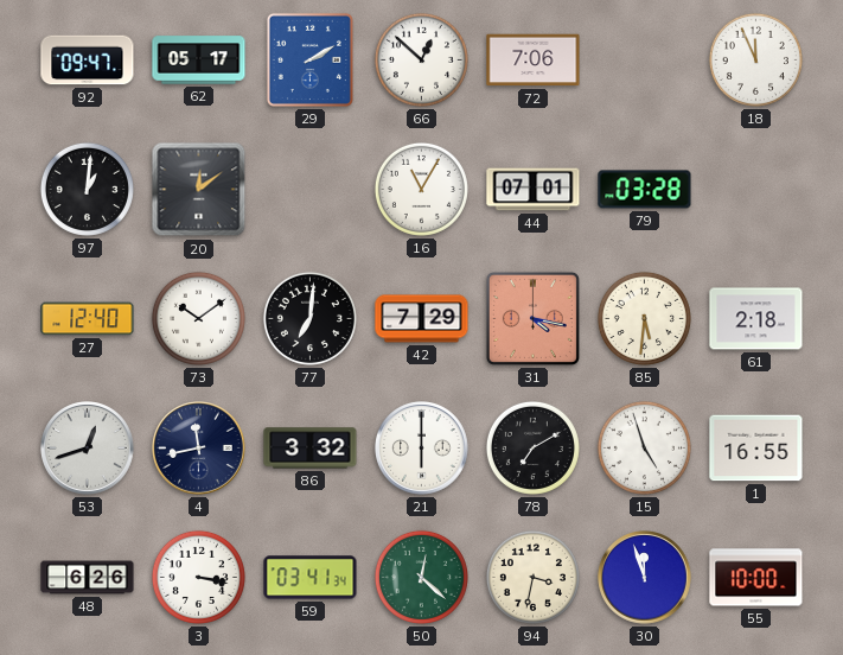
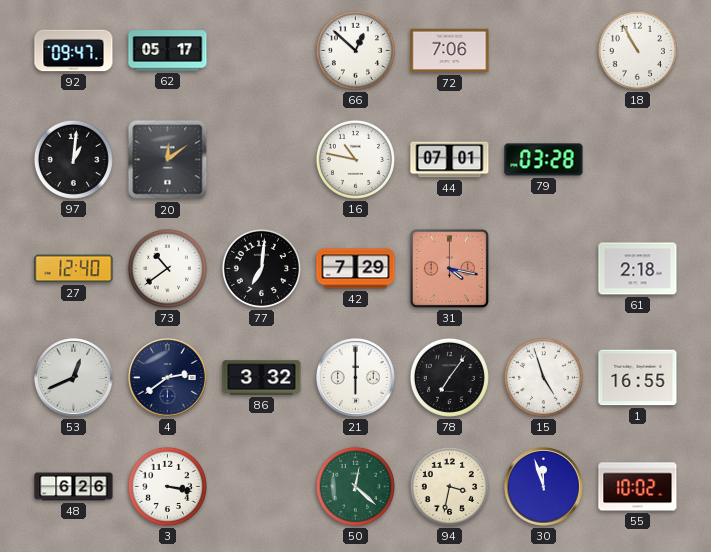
29: 2:10 -> none
18: 11:56 -> 10:55
16: 11:05 -> 10:47
73: 10:09 -> 10:39
85: 5:31 -> none
53: 12:42 -> 12:41
4: 11:43 -> 2:39
78: 7:10 -> 7:06
59: 03:41 -> none
55: 10:00 -> 10:02
